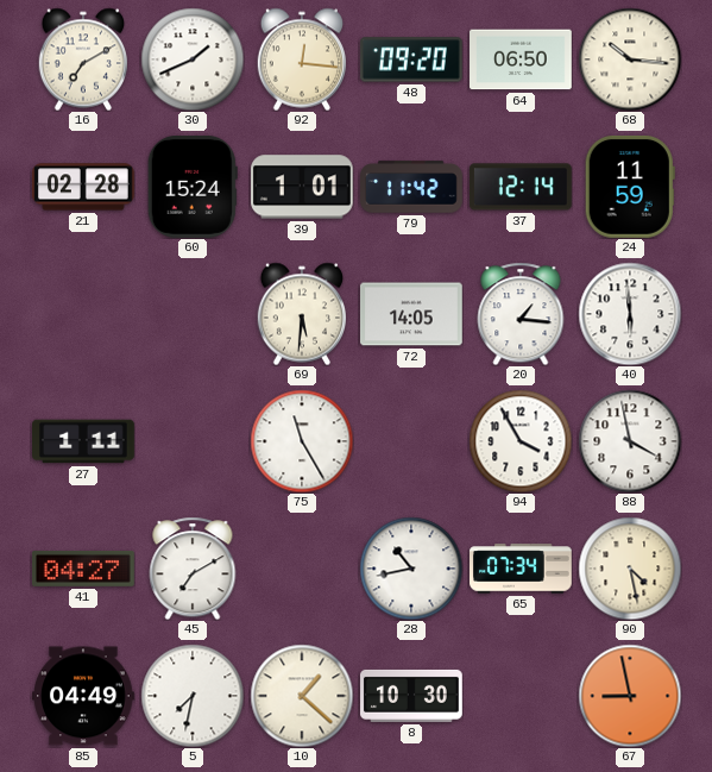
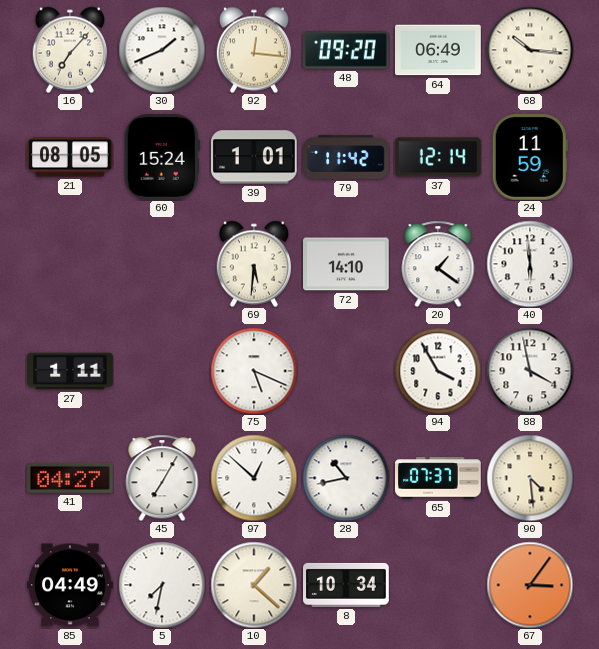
16: 7:10 -> 7:07
64: 06:50 -> 06:49
21: 02:28 -> 08:05
72: 14:05 -> 14:10
20: 1:16 -> 1:21
75: 11:25 -> 5:19
45: 7:10 -> 7:05
97: none -> 12:52
65: 07:34 -> 07:37
90: 4:28 -> 4:29
8: 10:30 -> 10:34
67: 8:58 -> 3:06
